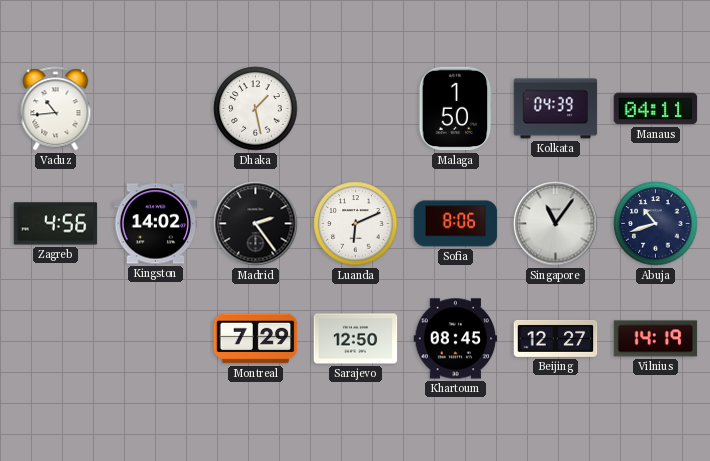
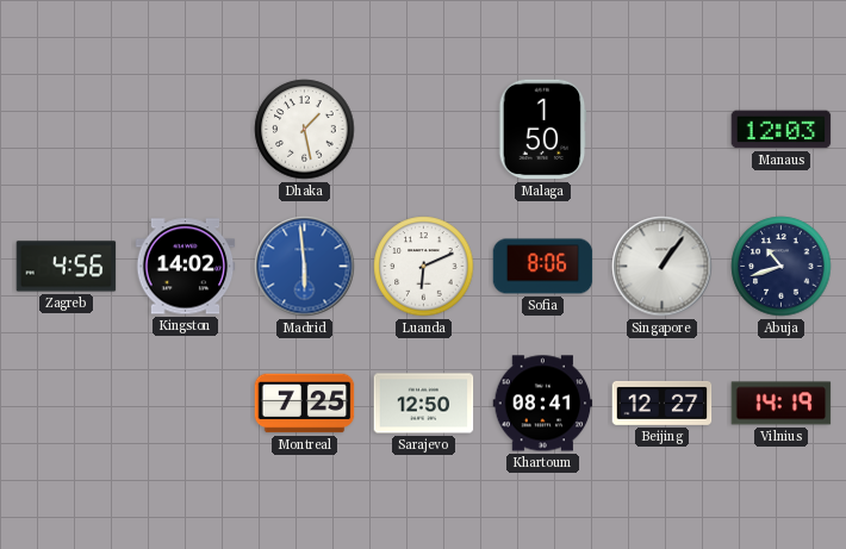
Vaduz: 10:44 -> none
Kolkata: 04:39 -> none
Manaus: 04:11 -> 12:03
Madrid: 2:24 -> 5:59
Madrid dial: black -> blue
Singapore: 11:06 -> 1:06
Montreal: 7:29 -> 7:25
Khartoum: 08:45 -> 08:41
